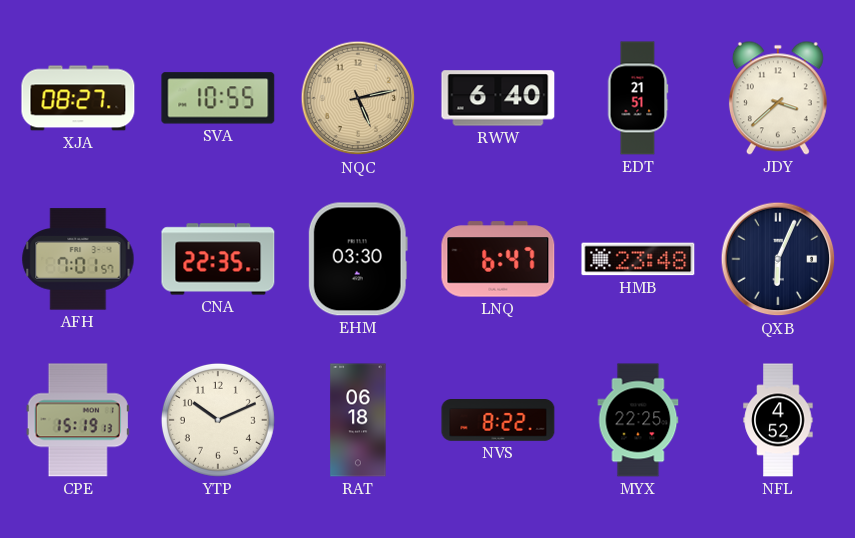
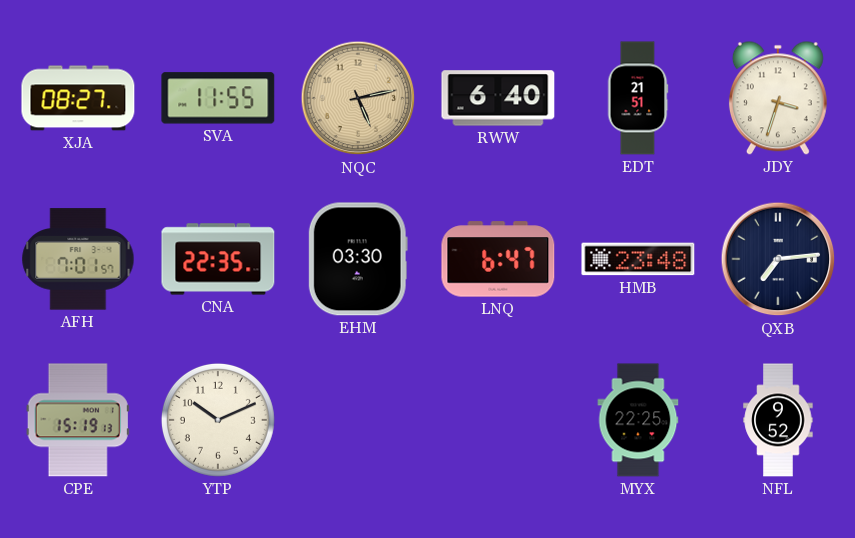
SVA: 10:55 -> 11:55
JDY: 3:38 -> 3:33
QXB: 6:04 -> 7:14
RAT: 06:18 -> none
NVS: 8:22 -> none
NFL: 4:52 -> 9:52
